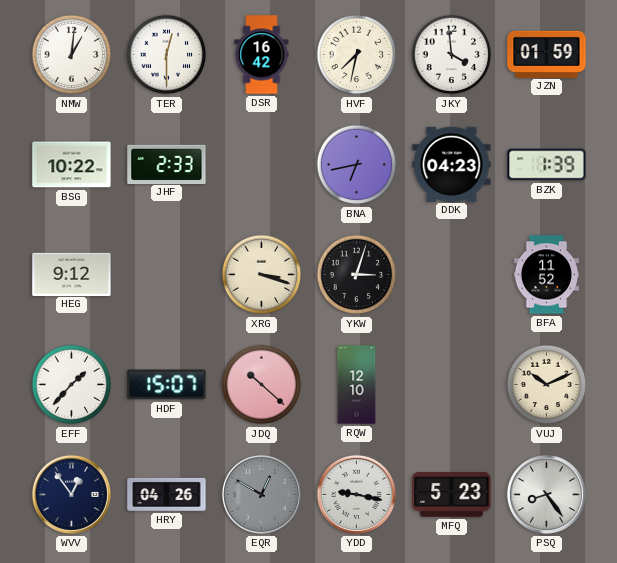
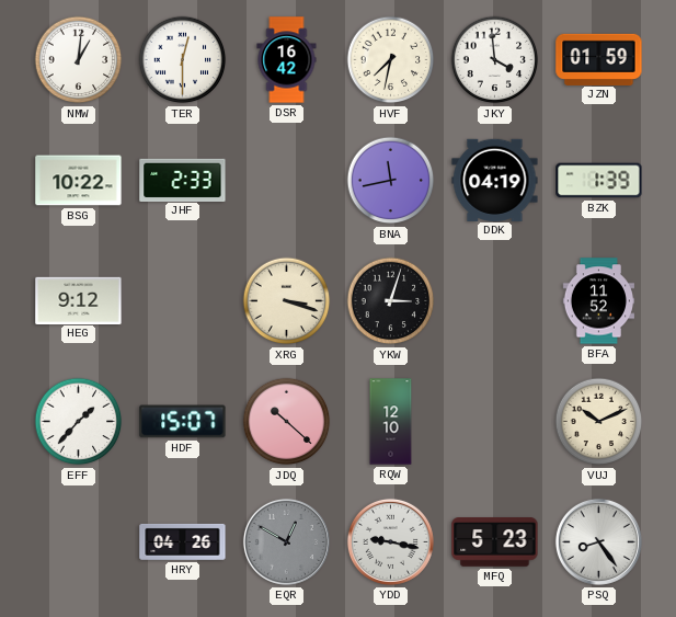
BNA: 6:43 -> 11:43
DDK: 04:23 -> 04:19
WVV: 12:54 -> none
